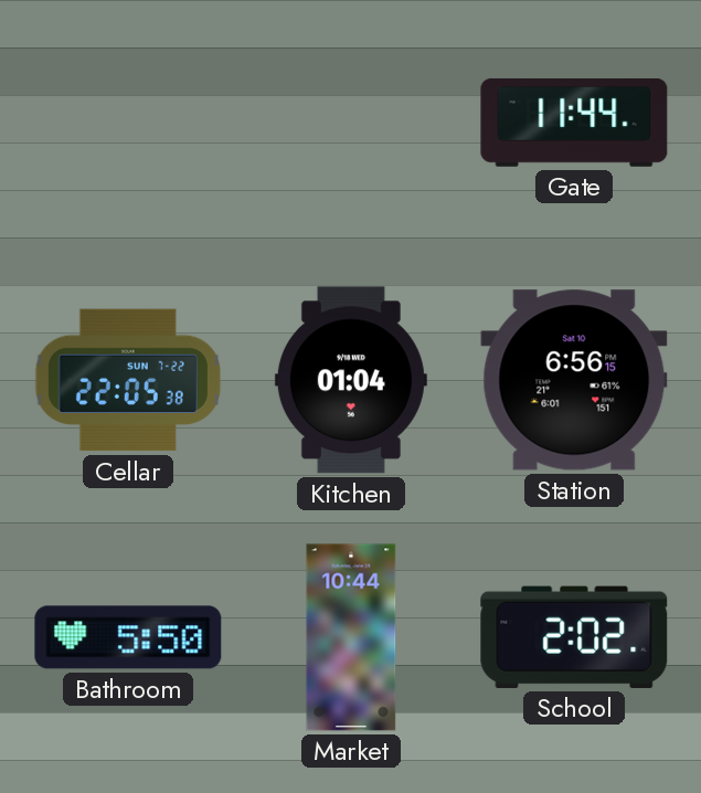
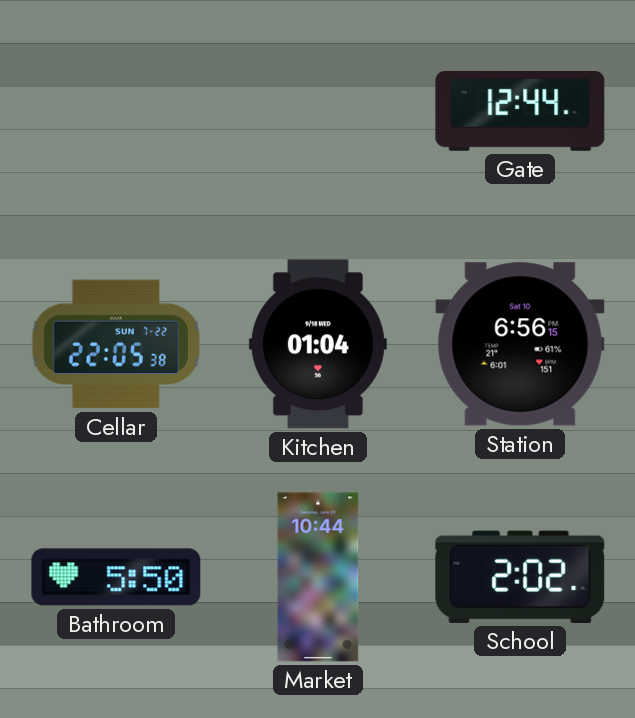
Gate: 11:44 -> 12:44
